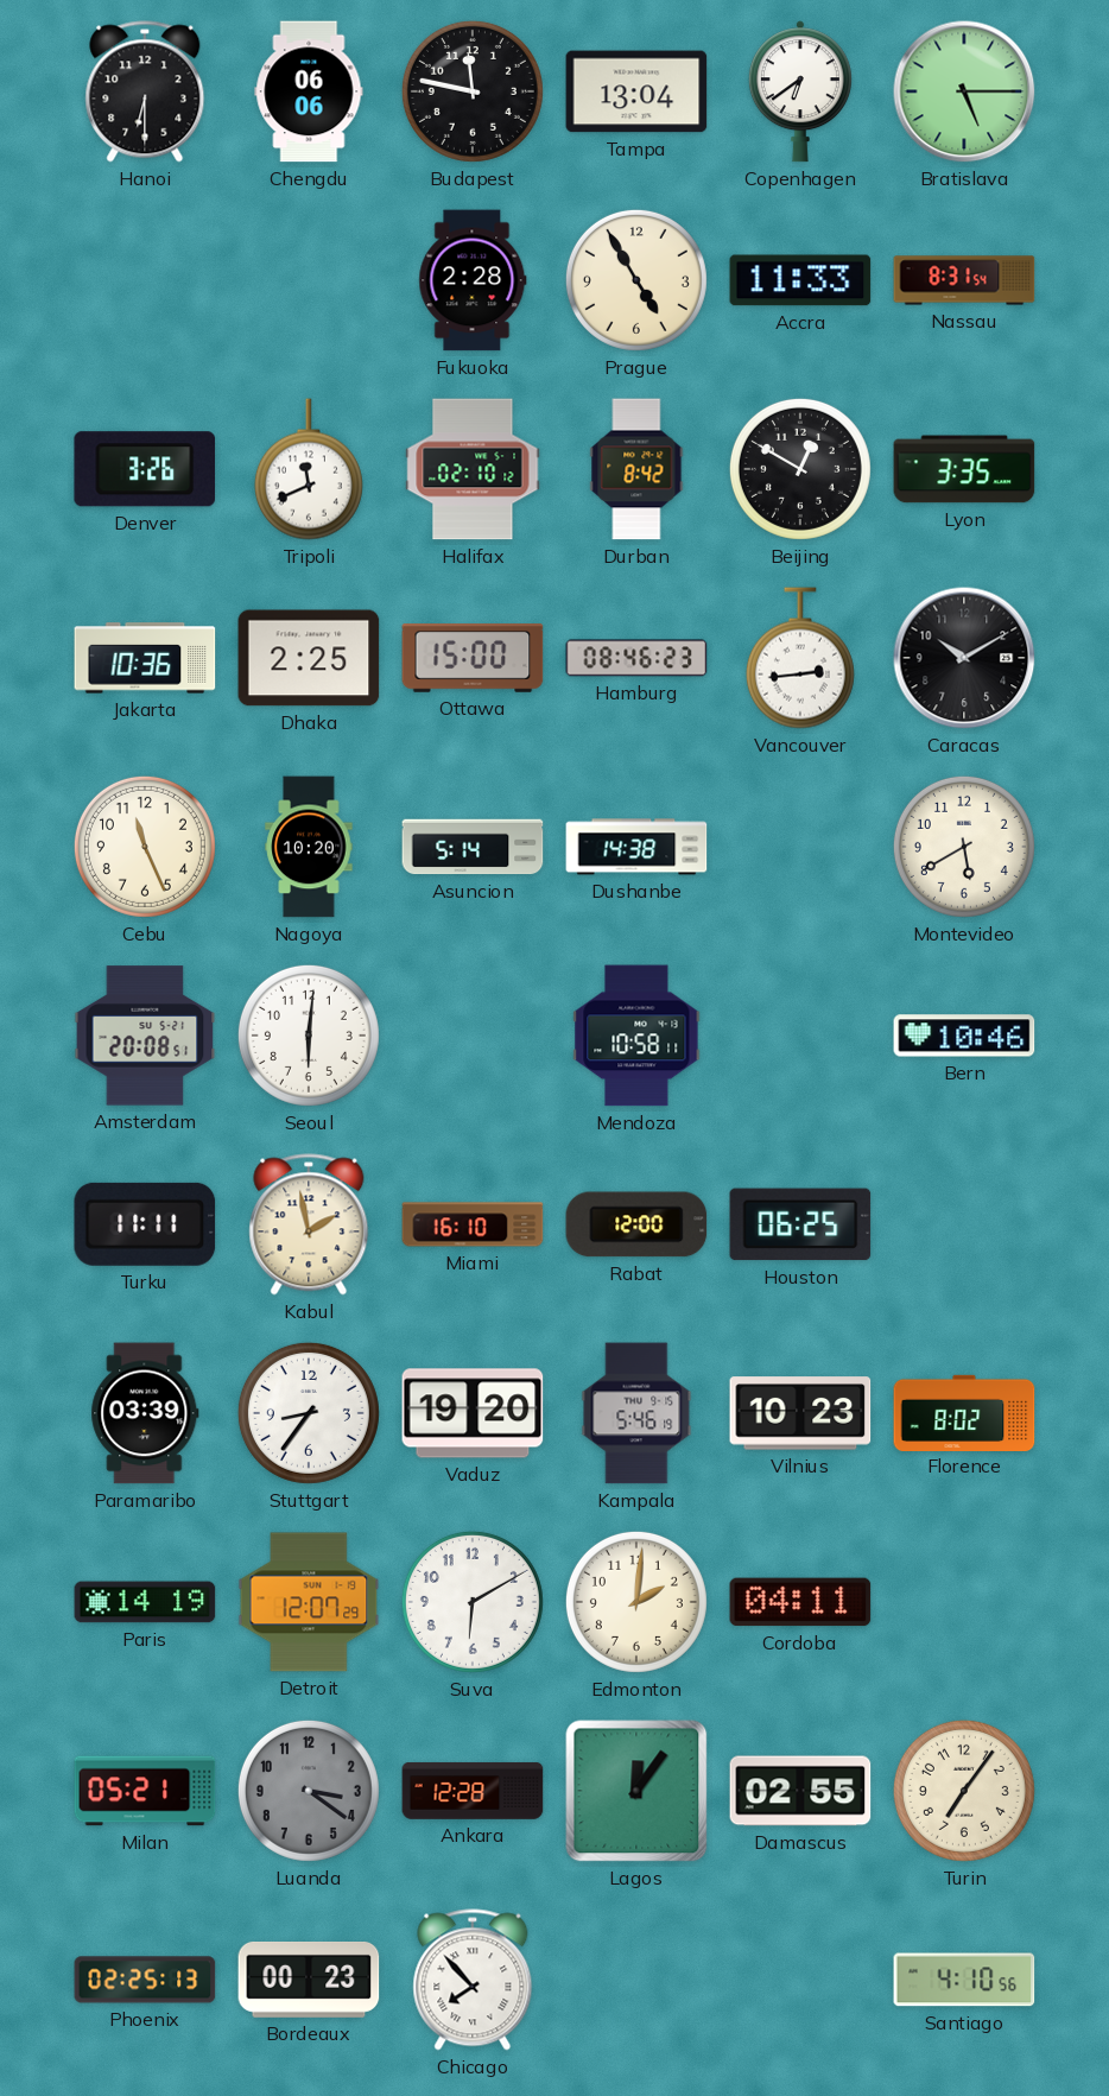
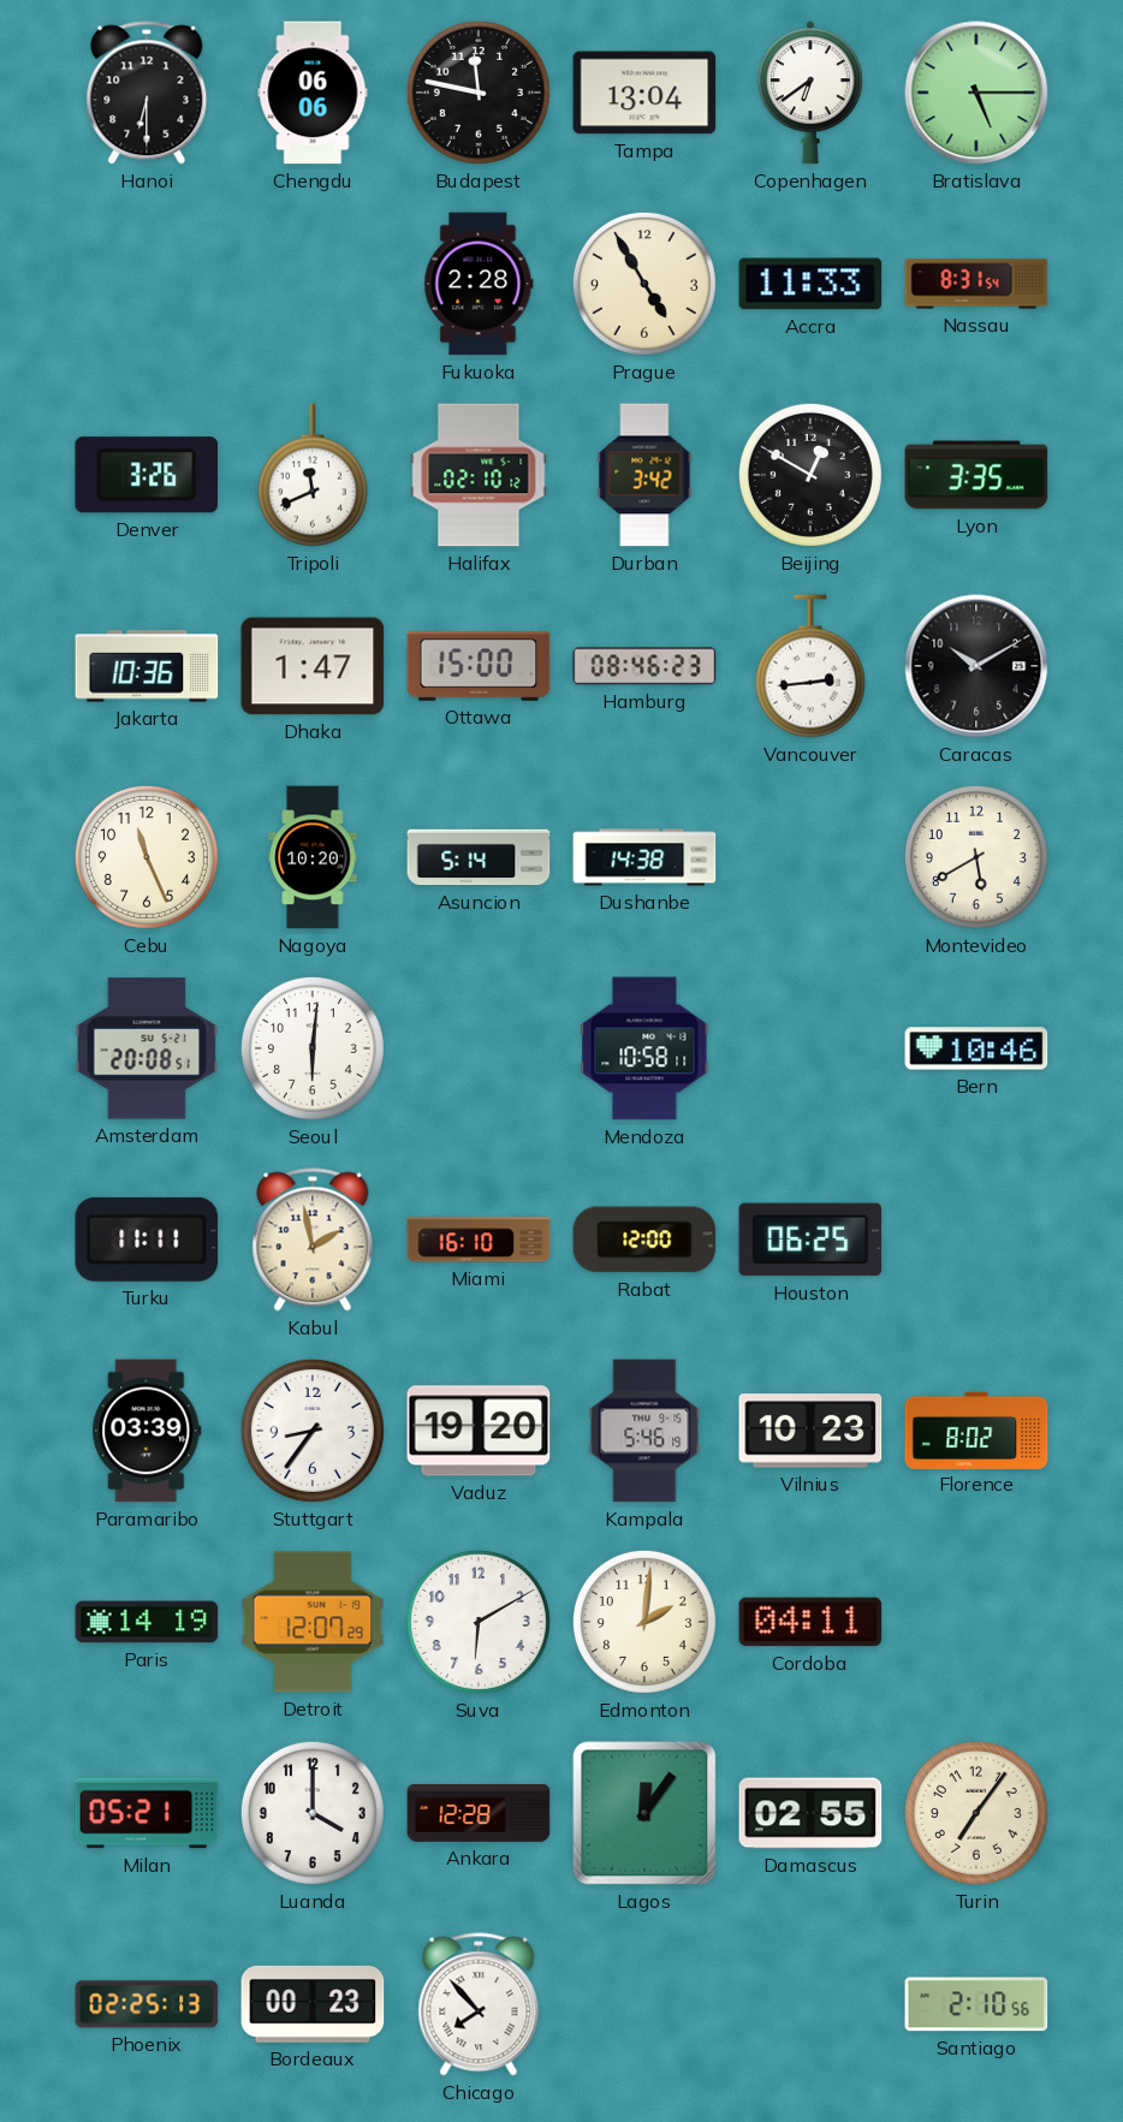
Durban: 8:42 -> 3:42
Dhaka: 2:25 -> 1:47
Luanda: 3:21 -> 4:00
Luanda dial: grey -> white
Santiago: 4:10 -> 2:10
